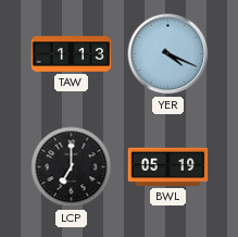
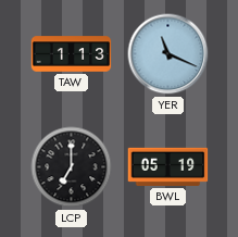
YER: 4:19 -> 11:19
